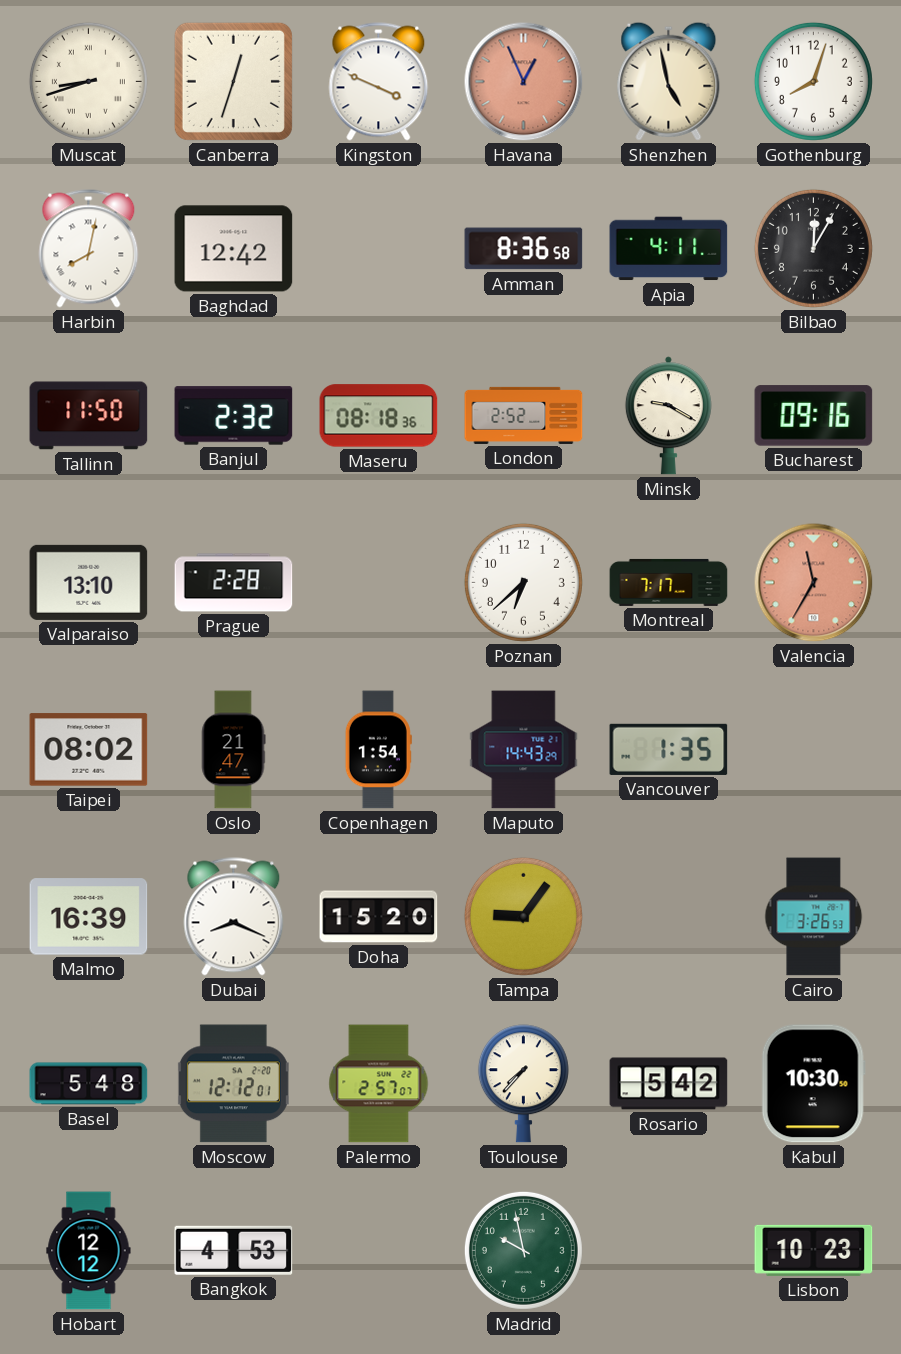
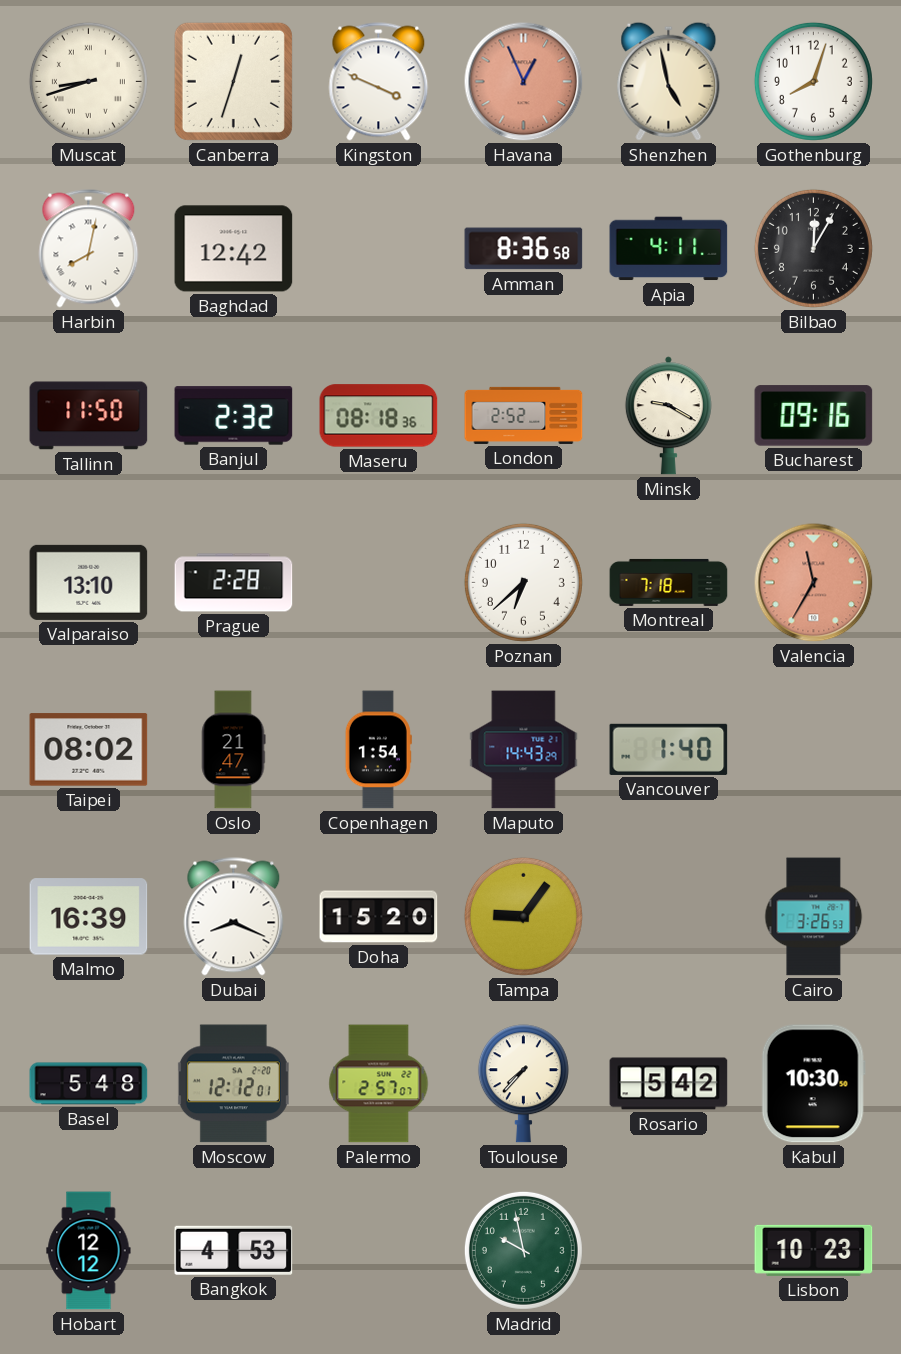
Montreal: 7:17 -> 7:18
Vancouver: 1:35 -> 1:40
